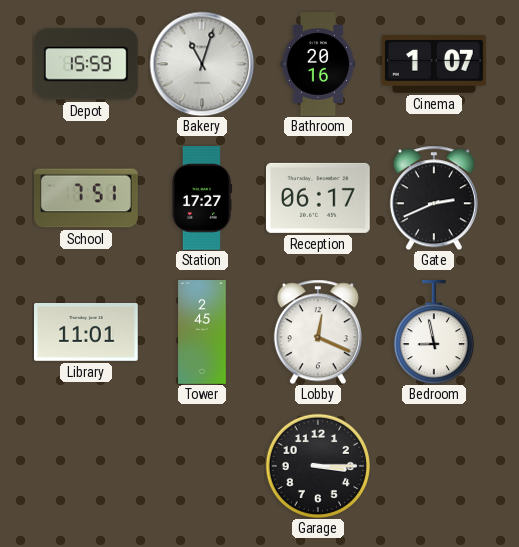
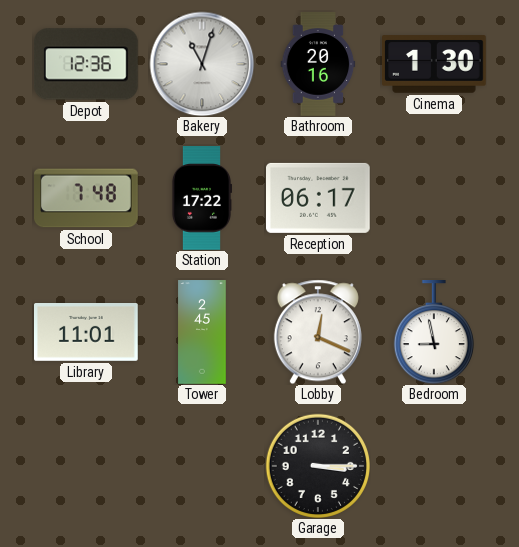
Depot: 15:59 -> 12:36
Cinema: 1:07 -> 1:30
School: 7:51 -> 7:48
Station: 17:27 -> 17:22
Gate: 2:41 -> none
